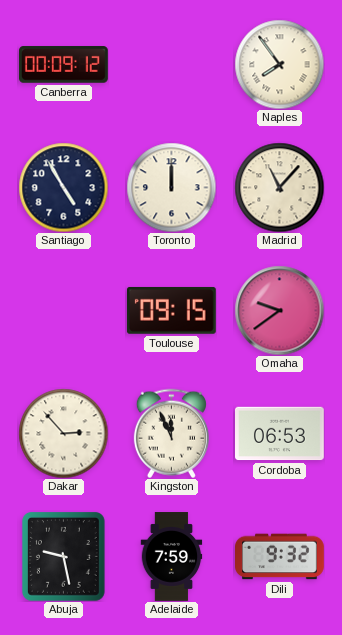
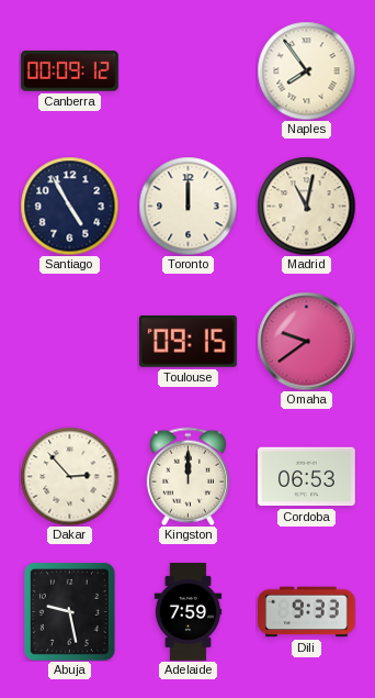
Madrid: 11:07 -> 11:02
Kingston: 11:56 -> 12:00
Dili: 9:32 -> 9:33
